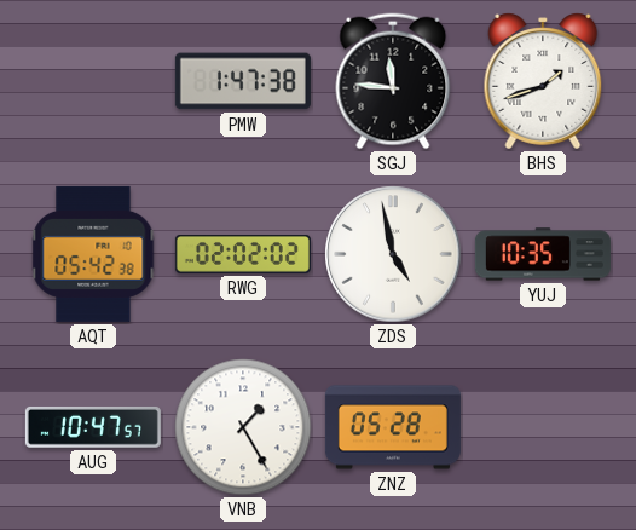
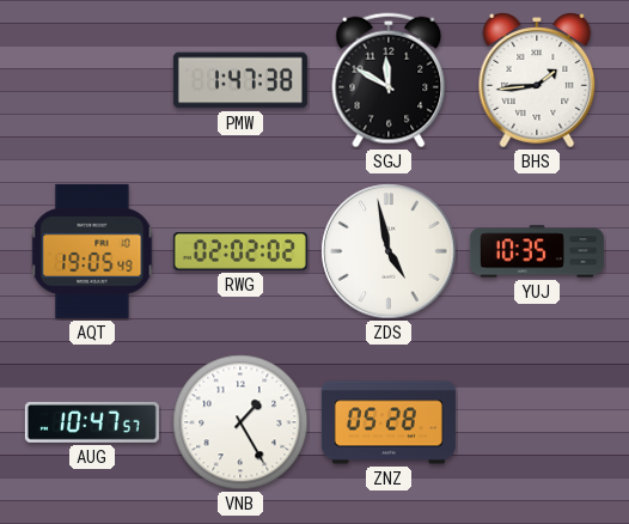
SGJ: 11:46 -> 11:50
BHS: 1:42 -> 1:44
AQT: 05:42 -> 19:05
